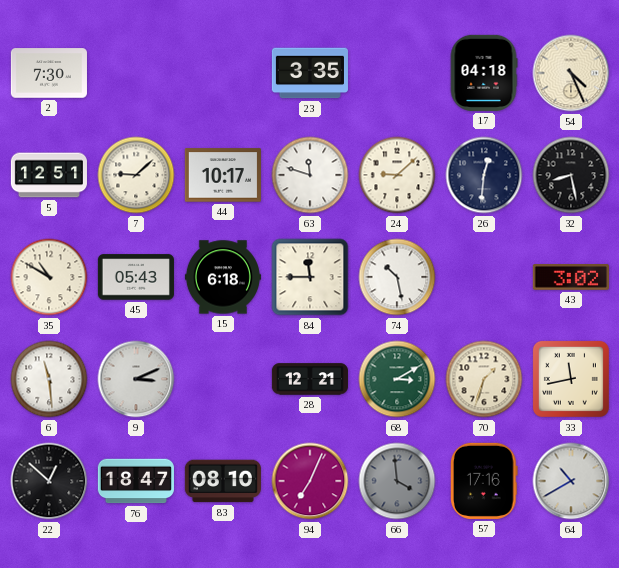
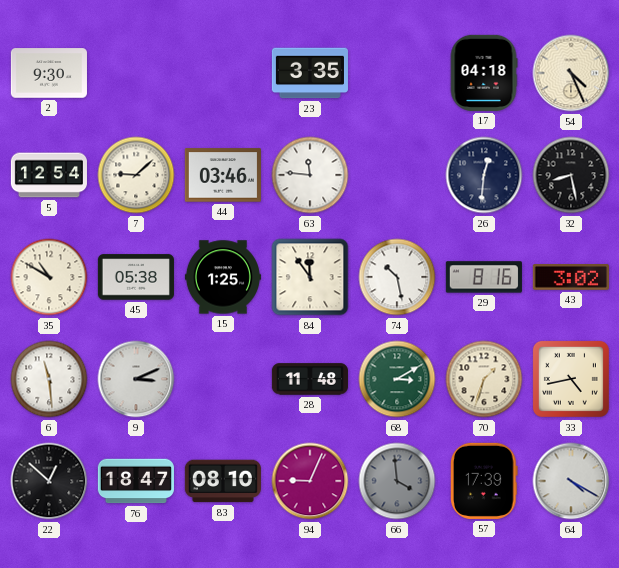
2: 7:30 -> 9:30
5: 12:51 -> 12:54
44: 10:17 -> 03:46
63: 11:48 -> 11:46
24: 9:08 -> none
45: 05:43 -> 05:38
15: 6:18 -> 1:25
84: 11:45 -> 11:54
29: none -> 8:16
28: 12:21 -> 11:48
33: 11:43 -> 4:43
94: 7:04 -> 9:04
57: 17:16 -> 17:39
64: 10:40 -> 4:20
